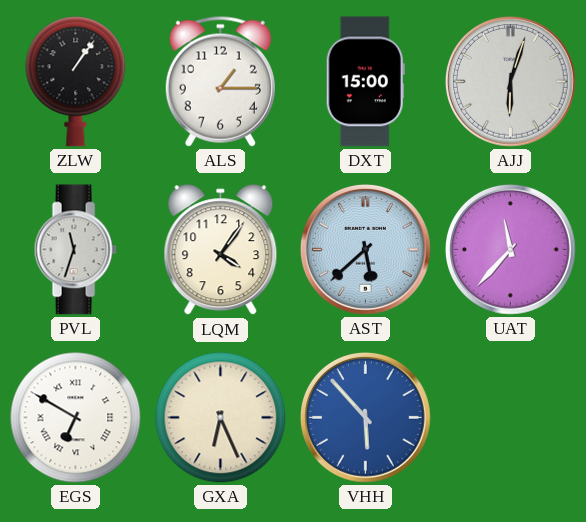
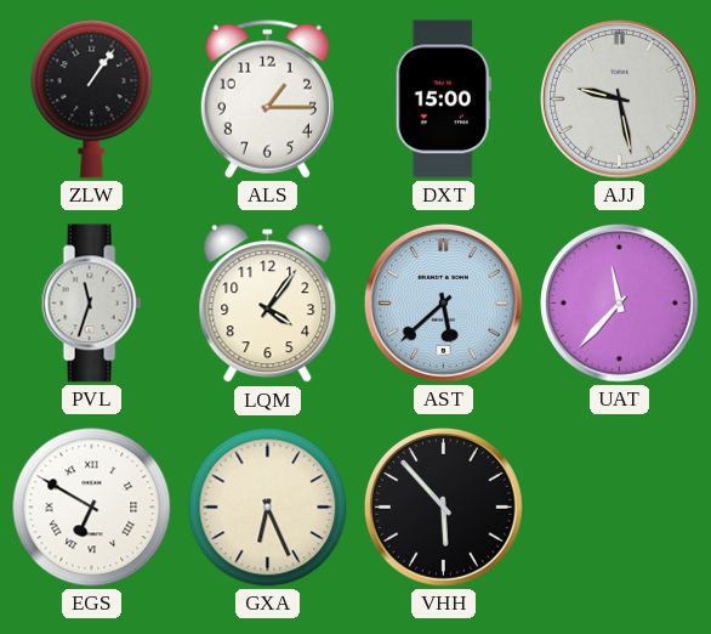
AJJ: 6:03 -> 9:28
VHH dial: blue -> black
